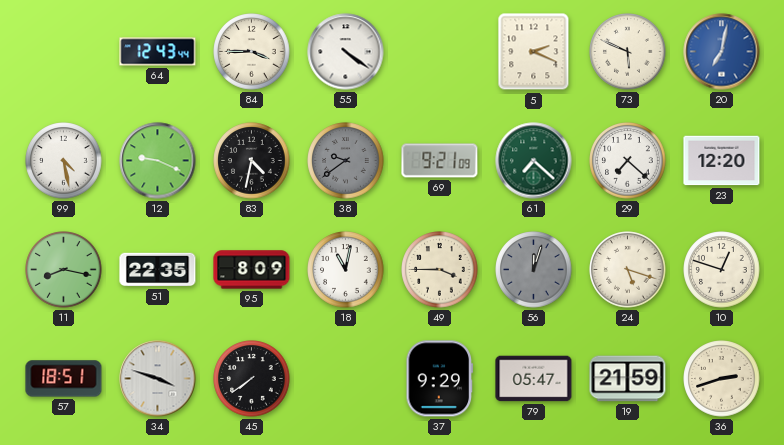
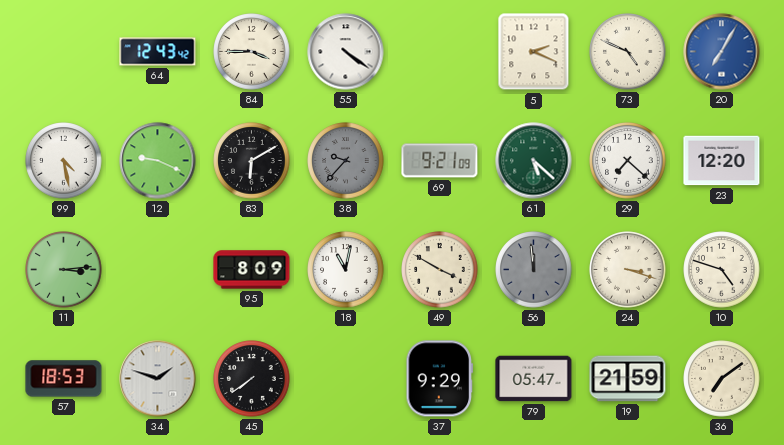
64: 12:43:44 -> 12:43:42
73: 5:49 -> 4:49
20: 7:02 -> 7:05
83: 4:32 -> 6:10
38: 9:39 -> 9:37
61: 7:22 -> 5:22
11: 8:17 -> 3:14
51: 22:35 -> none
49: 3:45 -> 3:50
56: 12:03 -> 11:59
24: 5:18 -> 3:18
10: 12:48 -> 4:48
57: 18:51 -> 18:53
34: 3:48 -> 1:48
36: 2:42 -> 7:09
